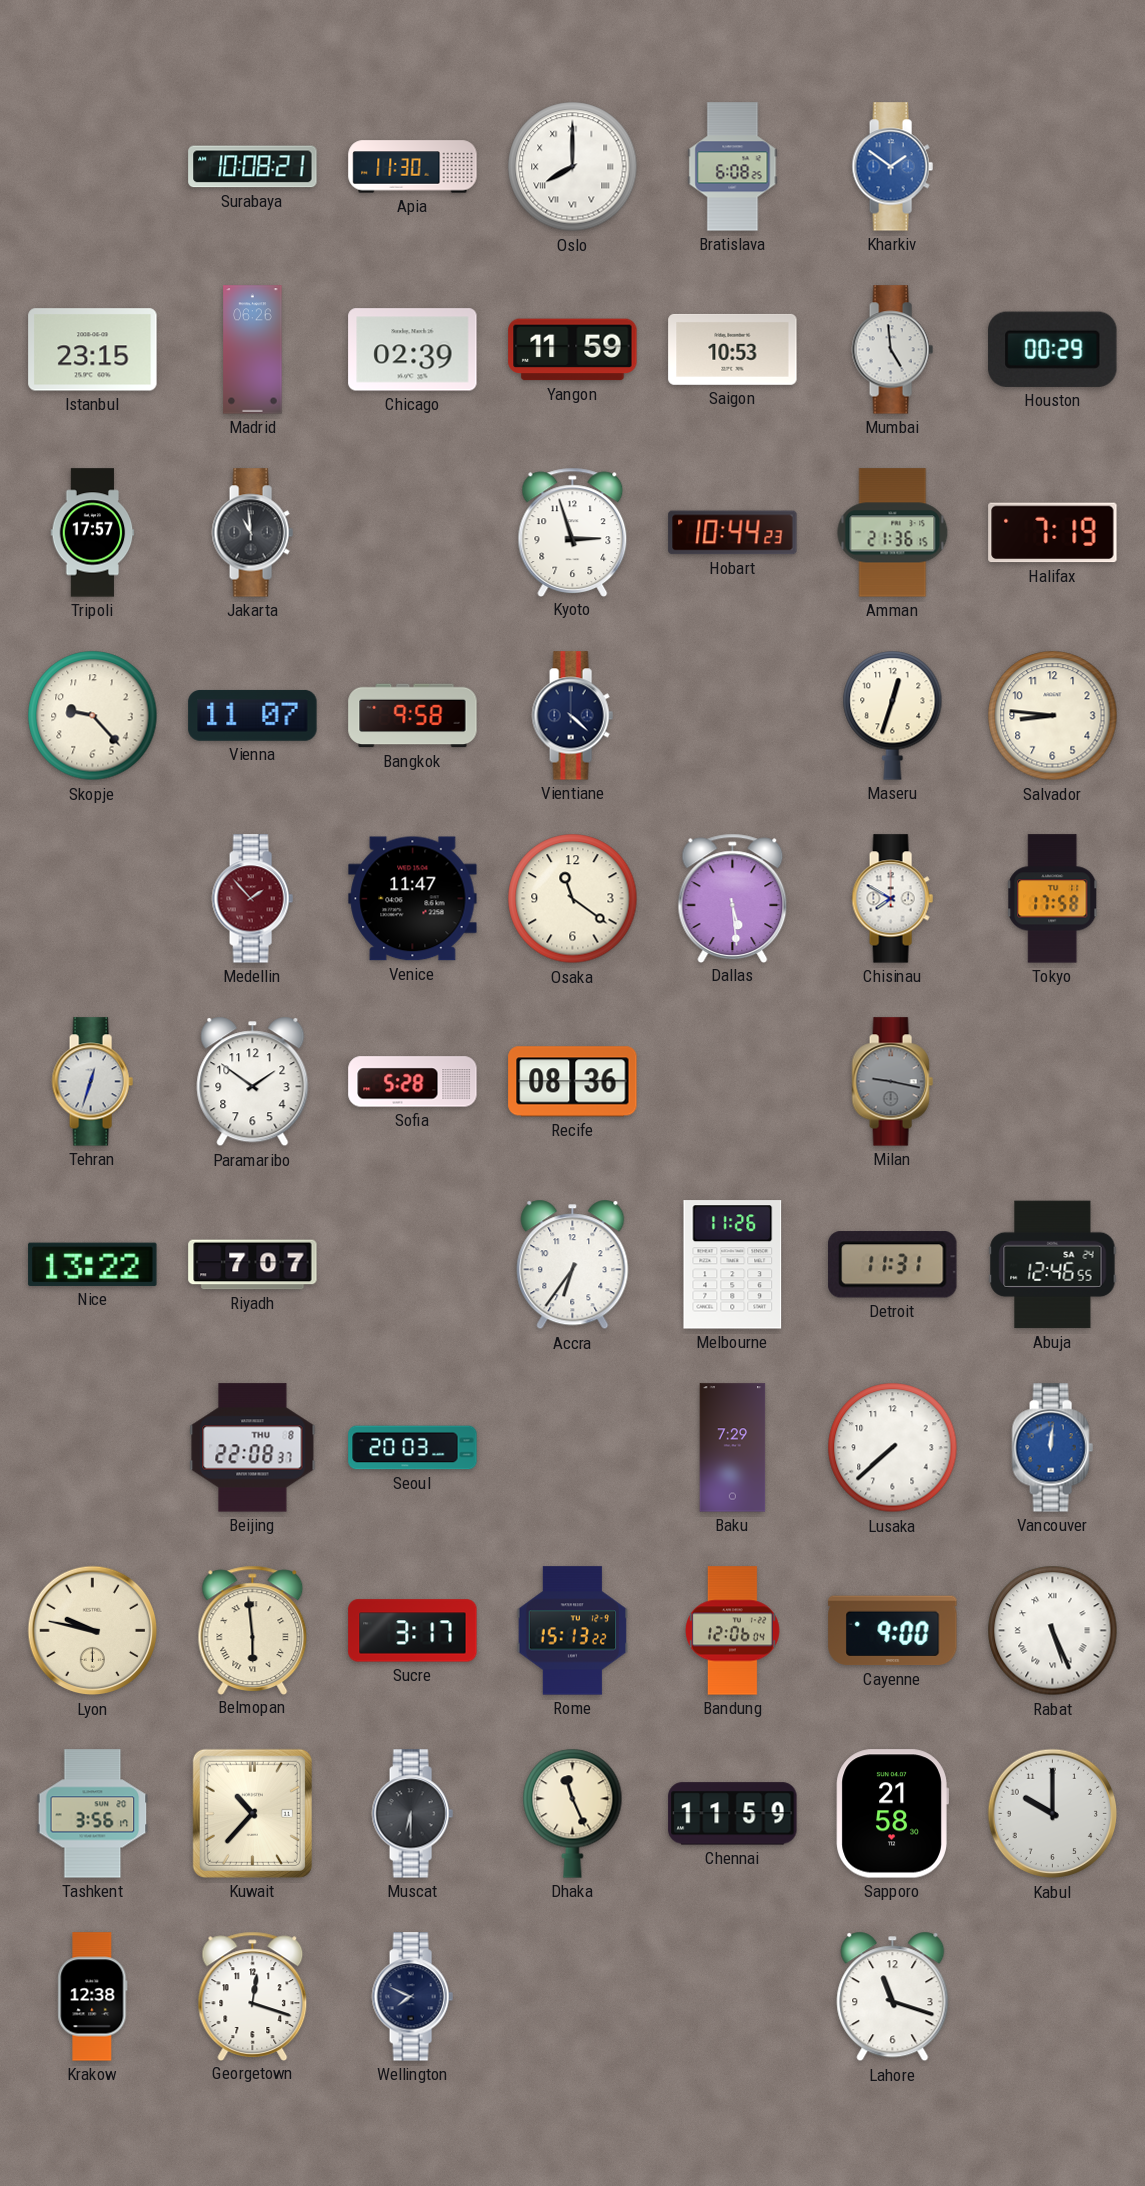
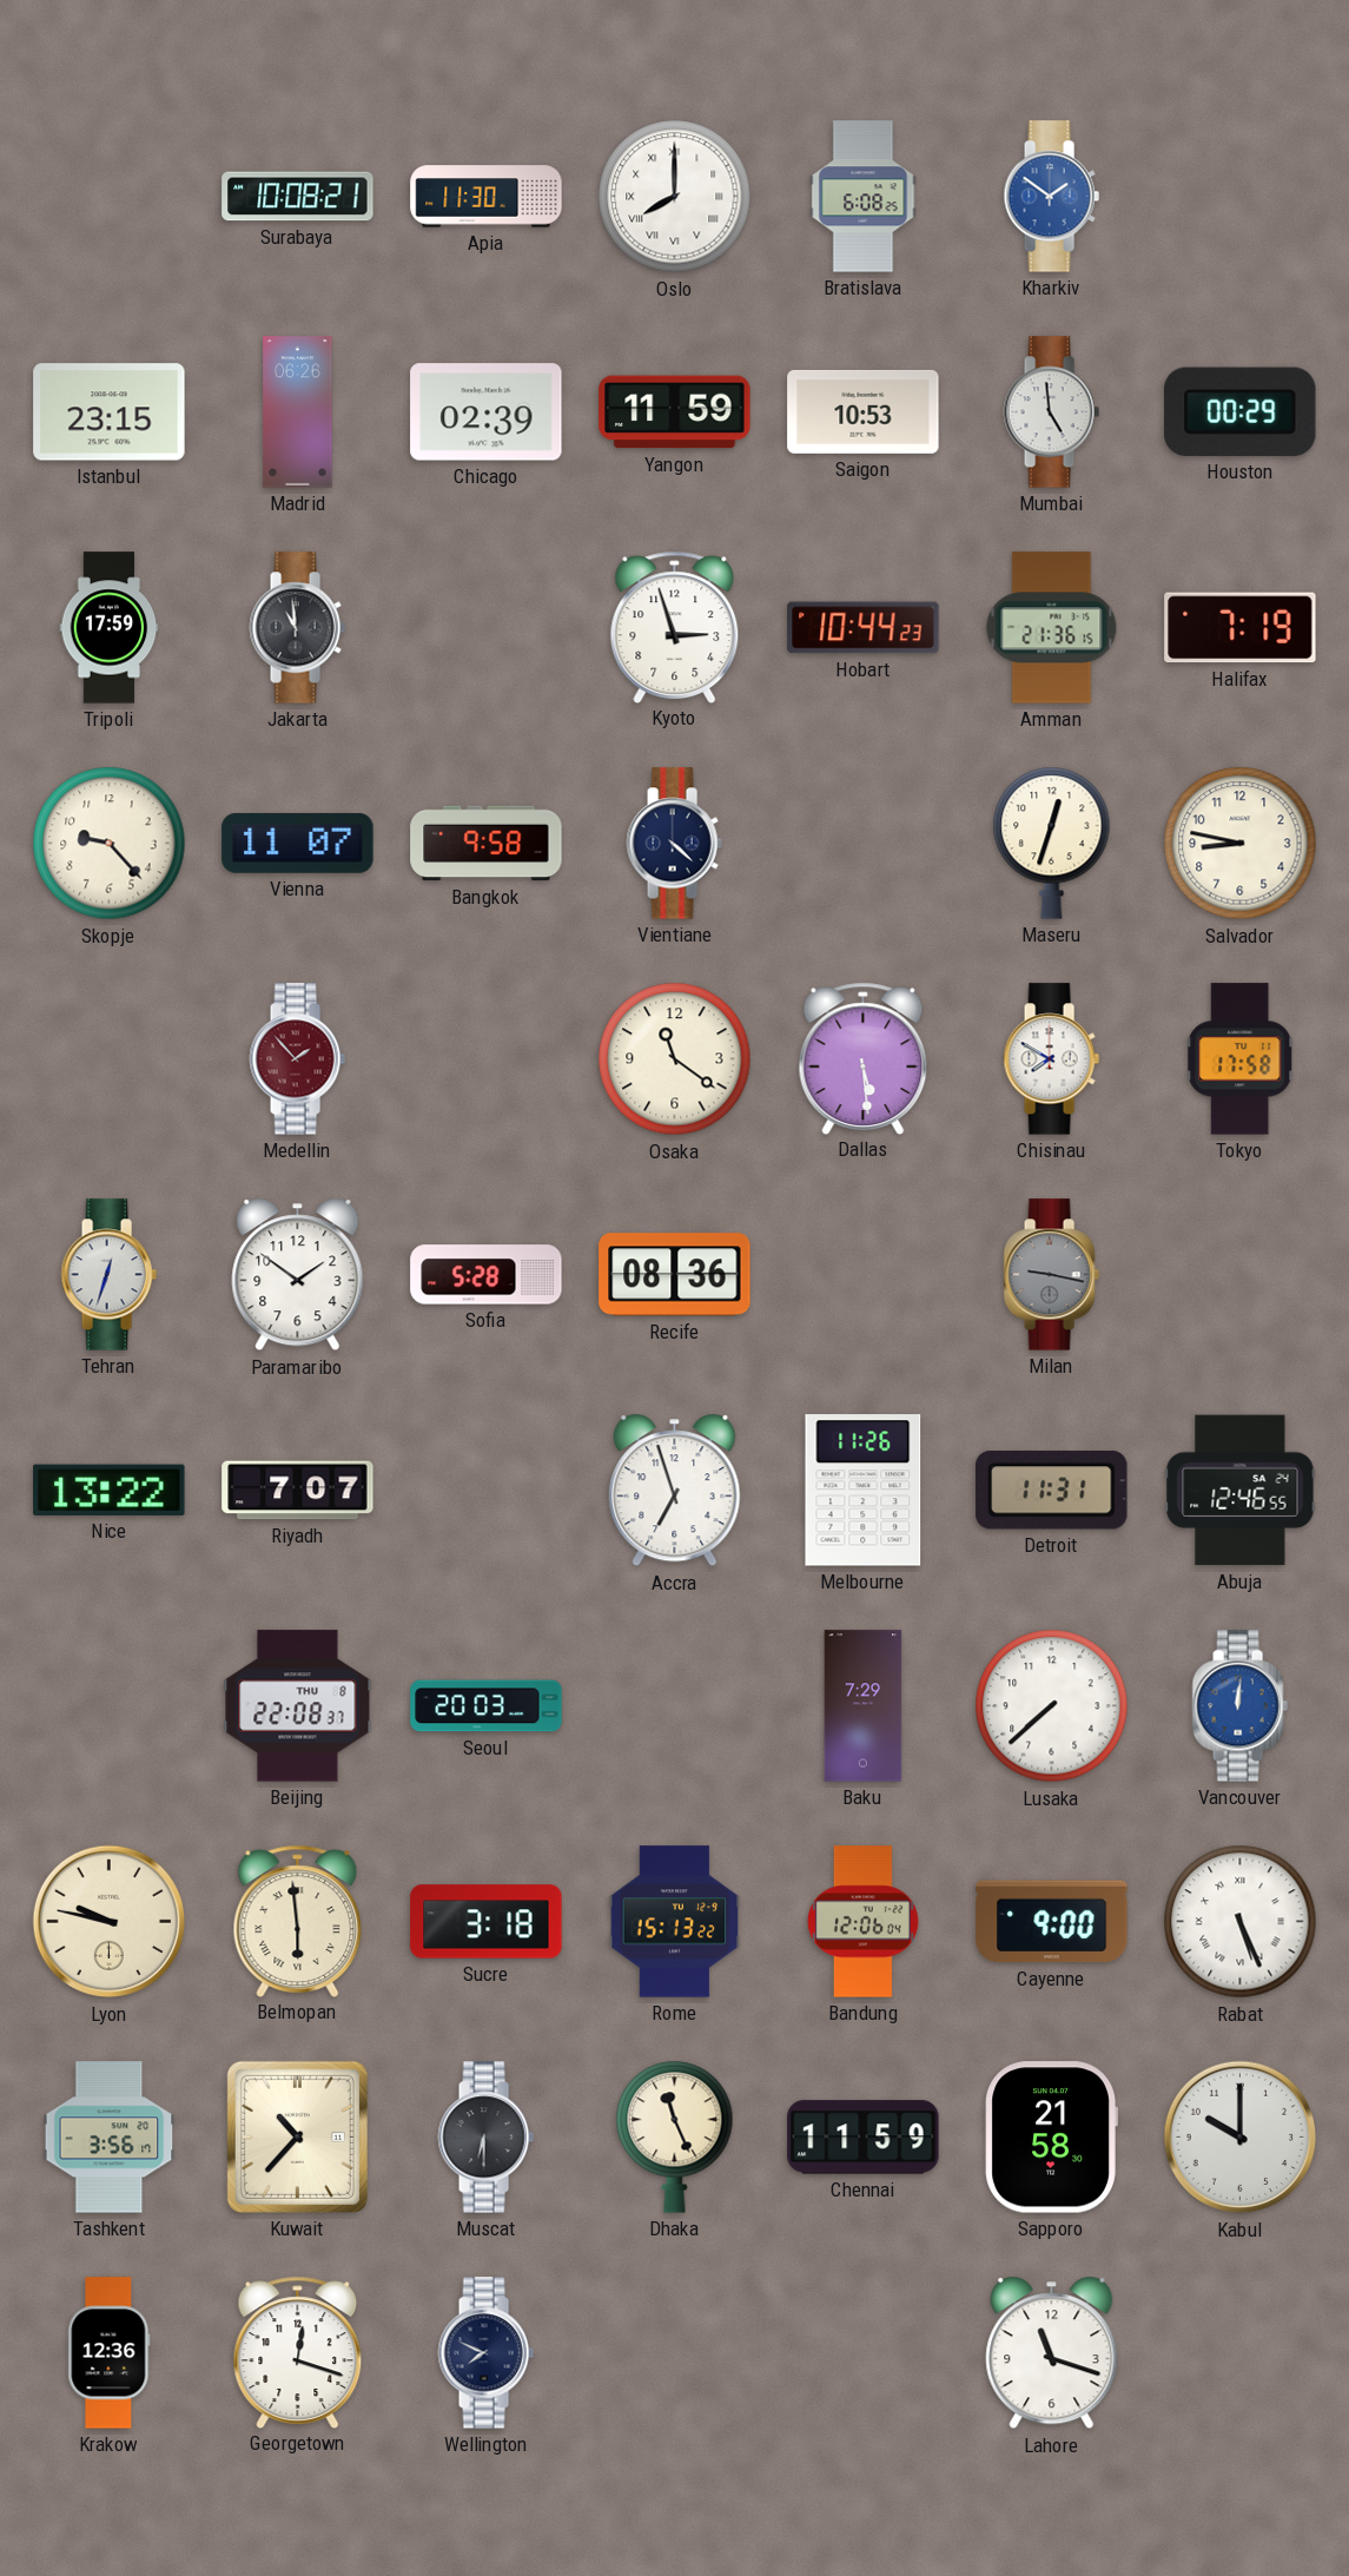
Tripoli: 17:57 -> 17:59
Salvador: 8:46 -> 8:47
Venice: 11:47 -> none
Accra: 6:36 -> 6:57
Sucre: 3:17 -> 3:18
Krakow: 12:38 -> 12:36
